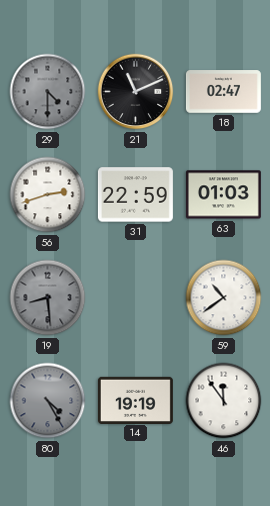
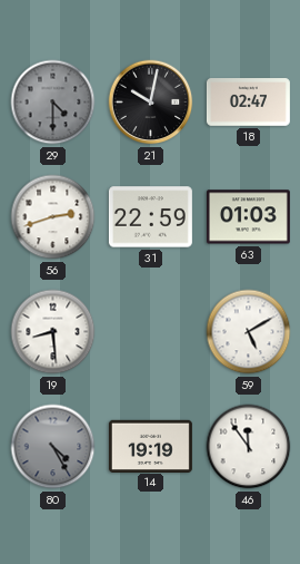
21: 11:11 -> 10:02
19 dial: grey -> white
59: 10:39 -> 5:10
